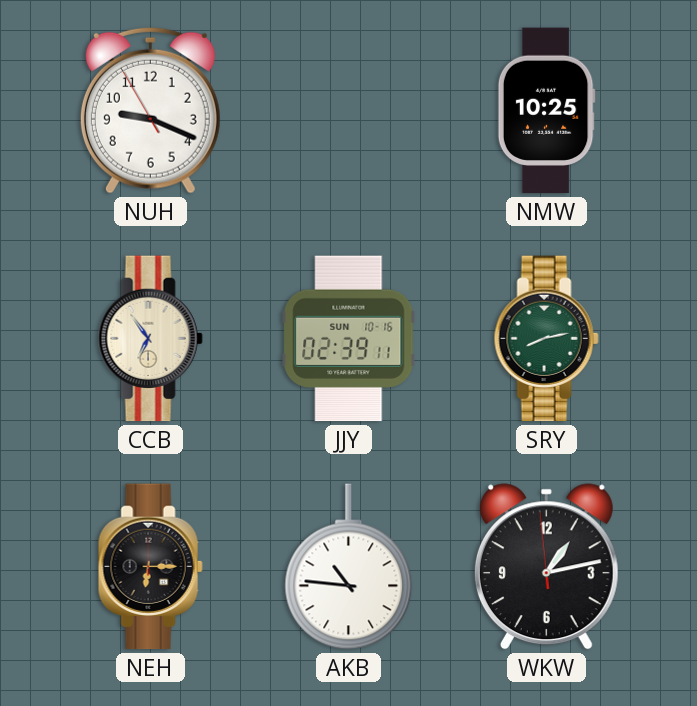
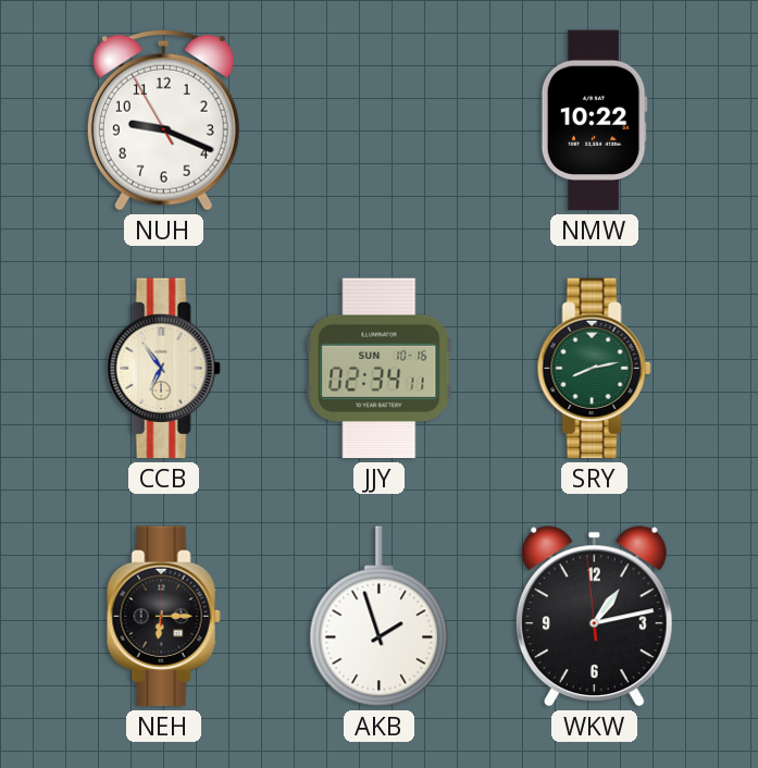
NMW: 10:25 -> 10:22
JJY: 02:39 -> 02:34
AKB: 10:46 -> 1:57
